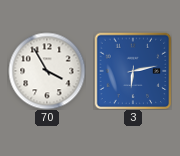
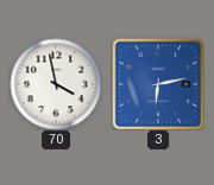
70: 3:55 -> 3:58
